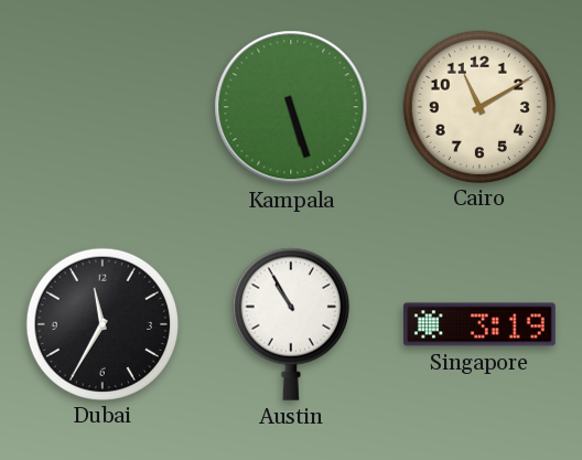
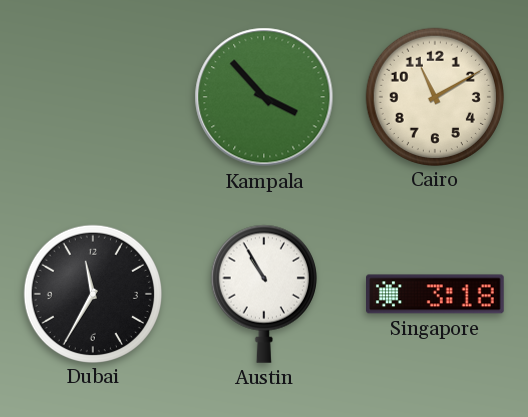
Kampala: 5:27 -> 3:53
Singapore: 3:19 -> 3:18
